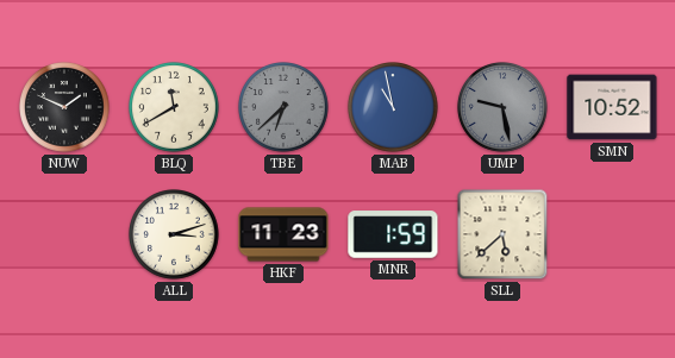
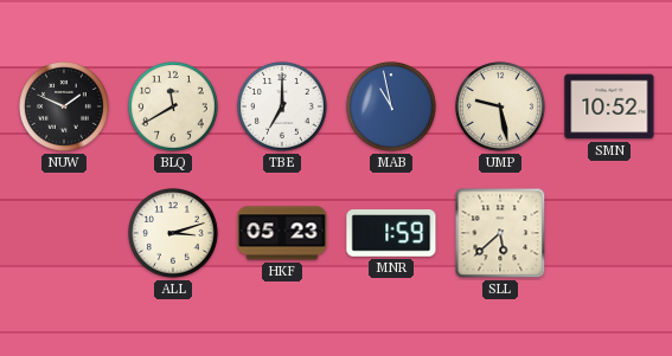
TBE: 6:38 -> 7:00
TBE dial: grey -> white
UMP dial: grey -> cream
HKF: 11:23 -> 05:23
